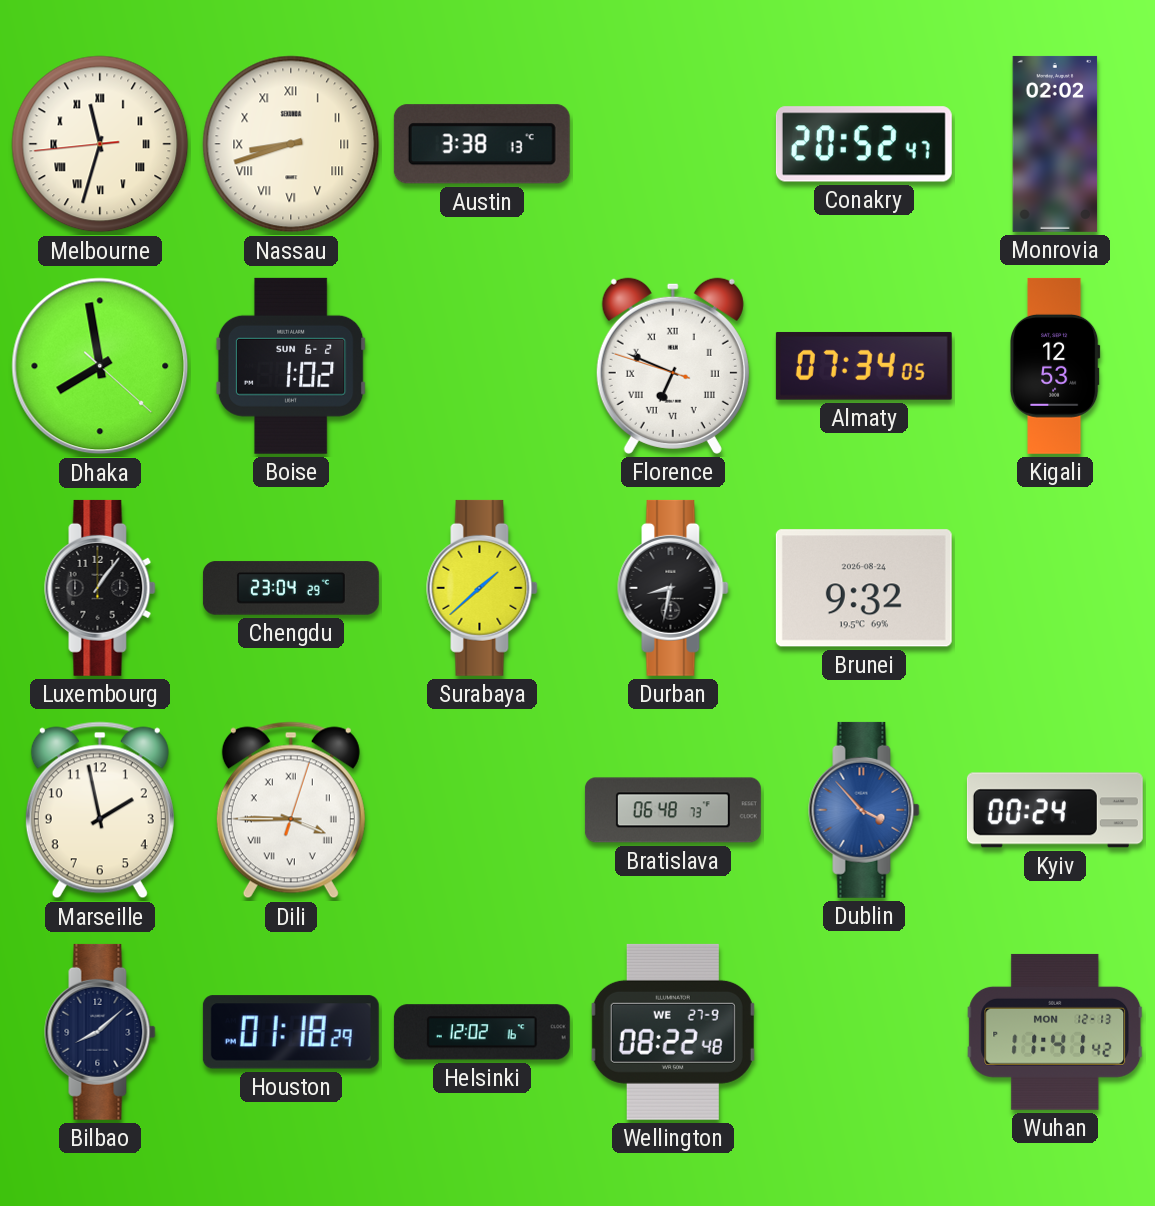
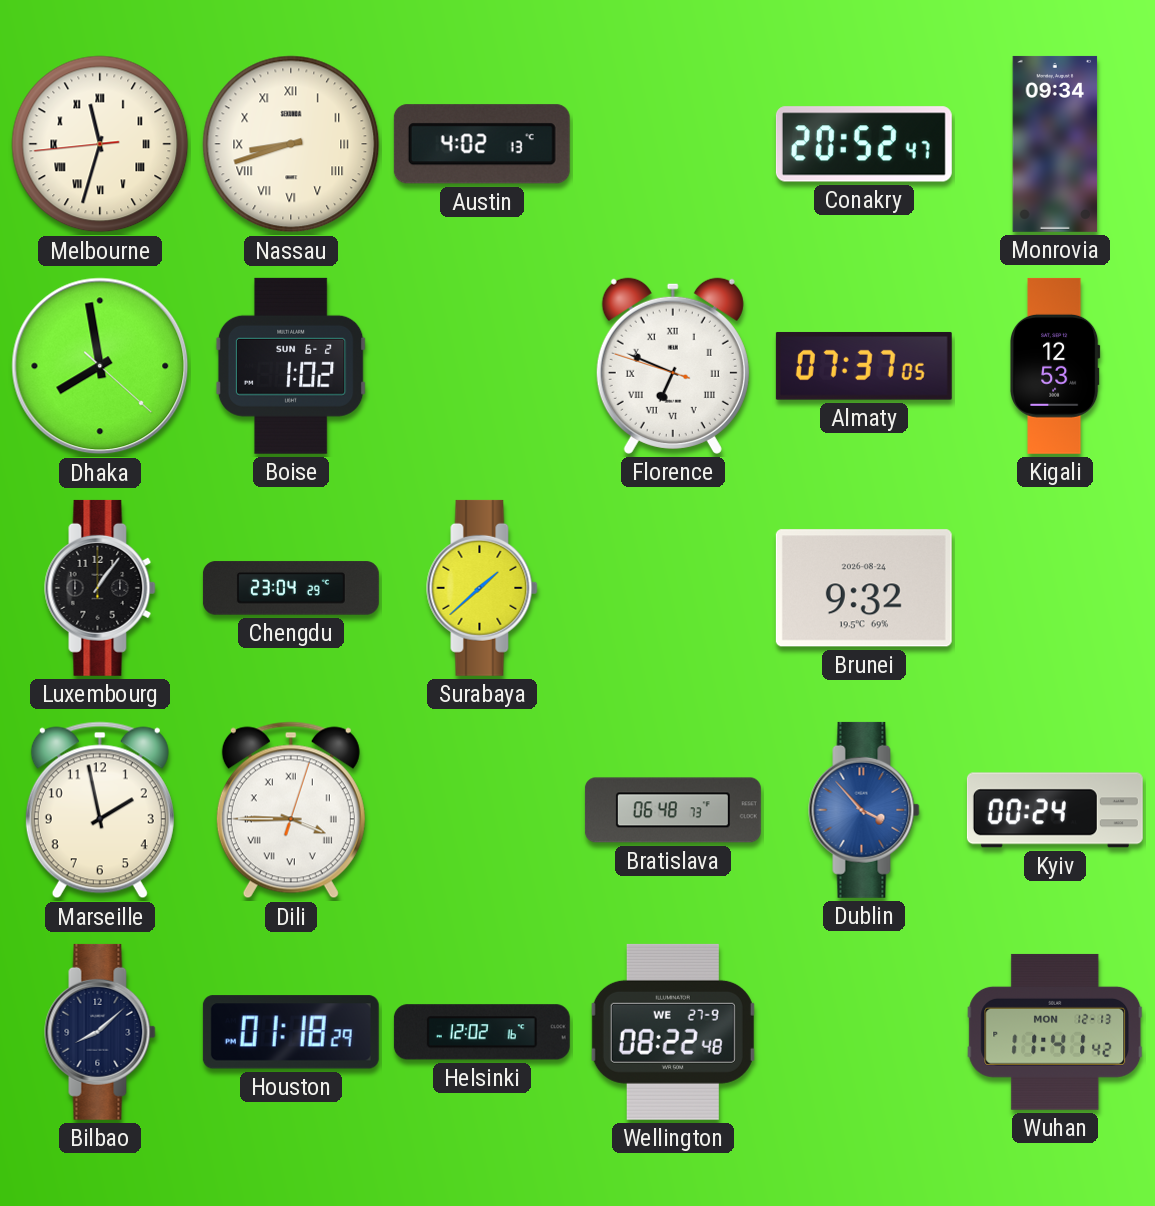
Austin: 3:38 -> 4:02
Monrovia: 02:02 -> 09:34
Almaty: 07:34 -> 07:37
Durban: 8:32 -> none
